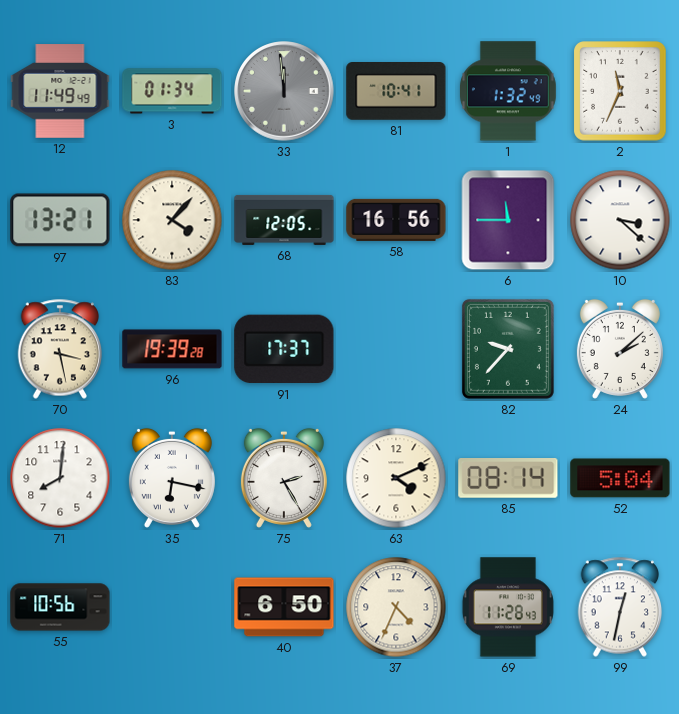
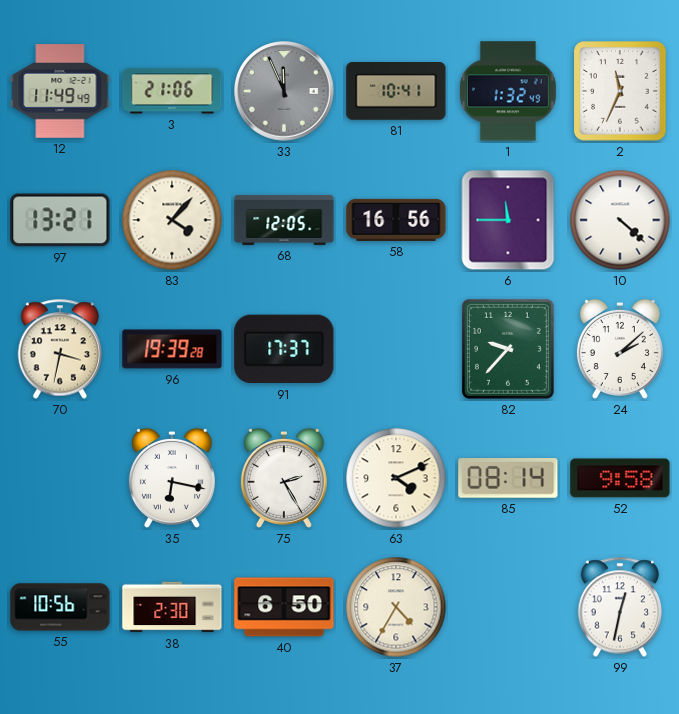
3: 01:34 -> 21:06
33: 11:59 -> 11:56
10: 3:22 -> 4:22
70: 3:28 -> 3:32
71: 8:01 -> none
52: 5:04 -> 9:58
38: none -> 2:30
37: 4:34 -> 4:35
69: 11:28 -> none
